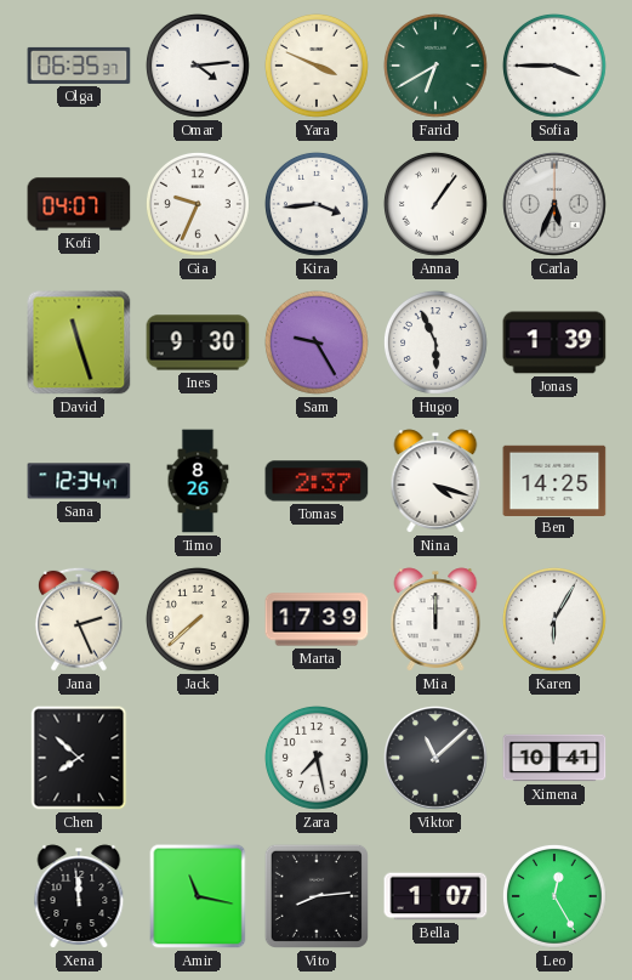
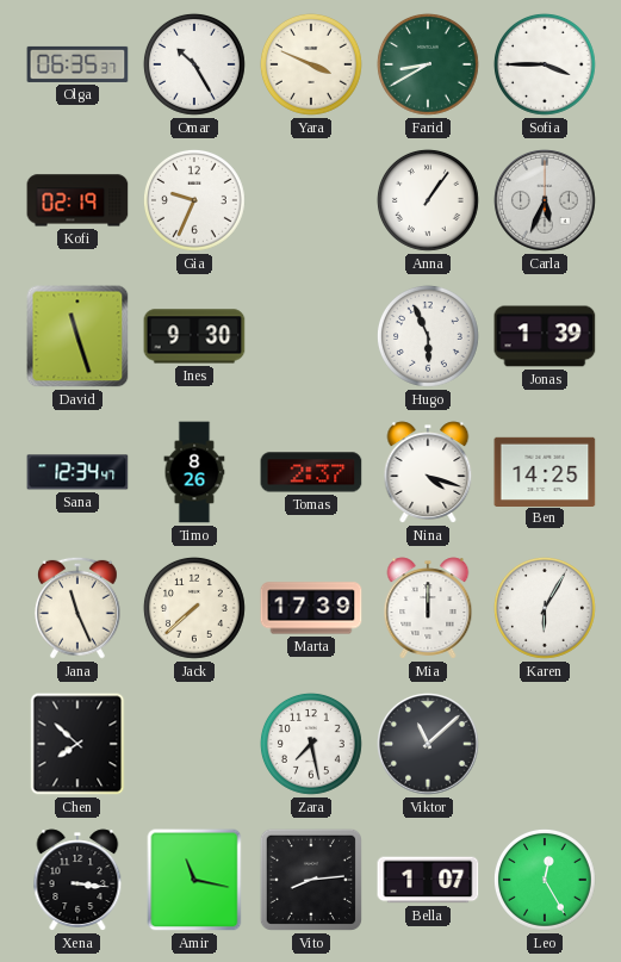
Omar: 4:14 -> 10:25
Farid: 6:40 -> 8:40
Kofi: 04:07 -> 02:19
Kira: 3:44 -> none
Sam: 9:25 -> none
Jana: 2:26 -> 11:26
Ximena: 10:41 -> none
Xena: 11:59 -> 3:16
